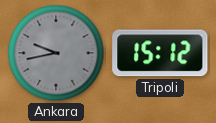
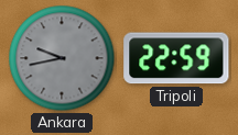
Tripoli: 15:12 -> 22:59
